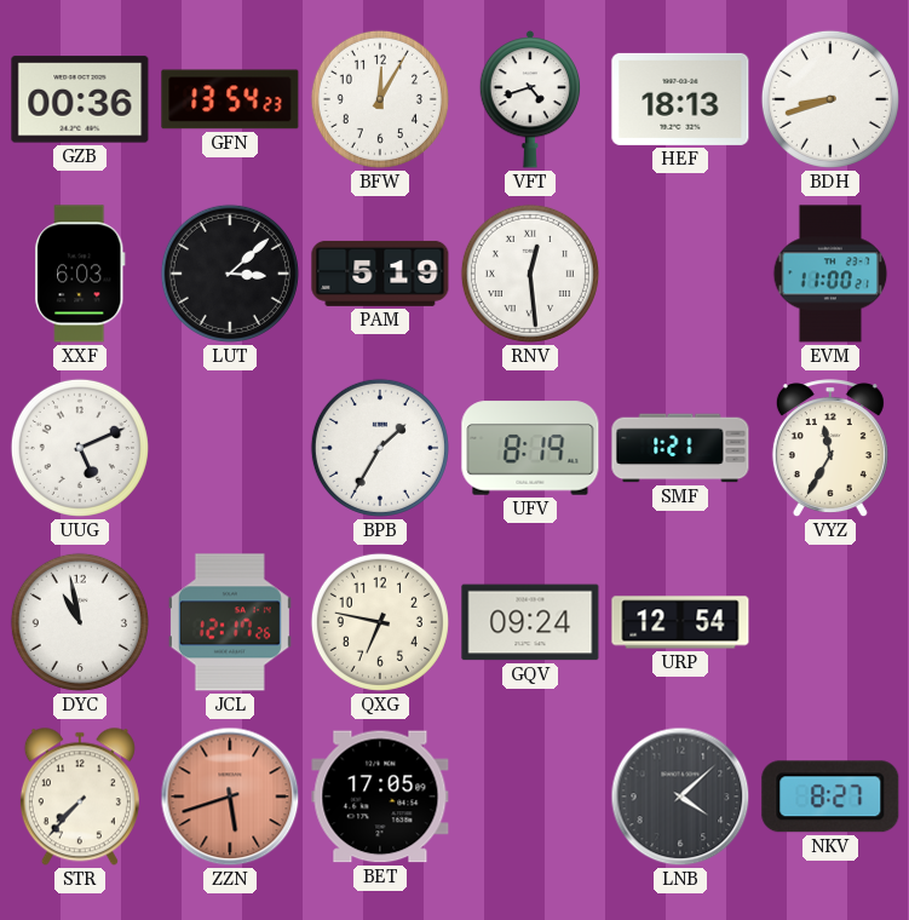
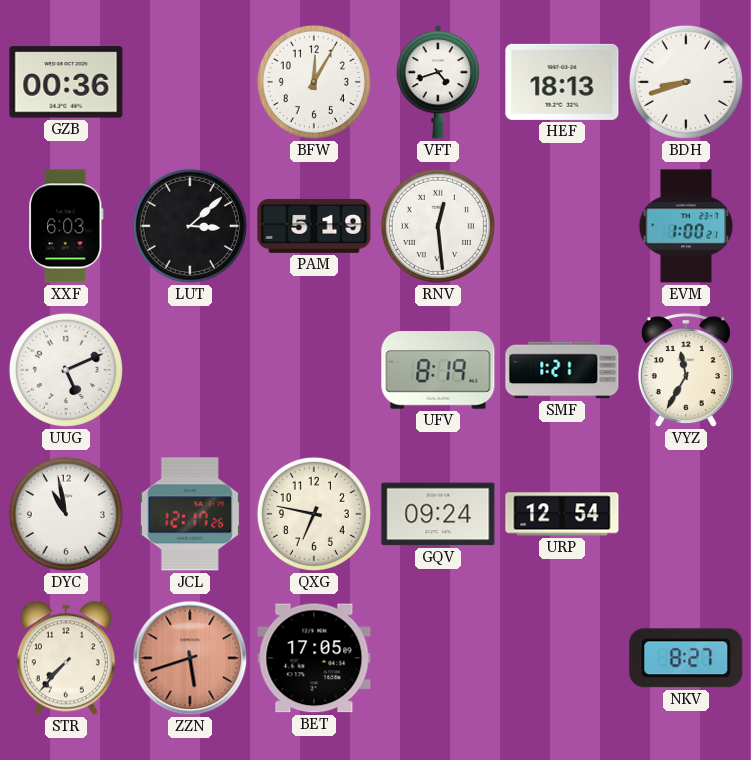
GFN: 13:54 -> none
EVM: 11:00 -> 1:00
BPB: 1:35 -> none
LNB: 4:08 -> none
